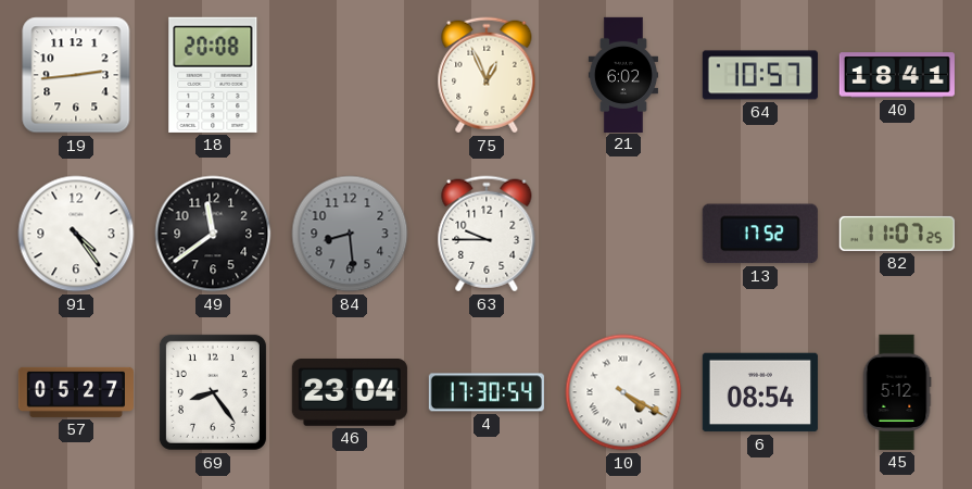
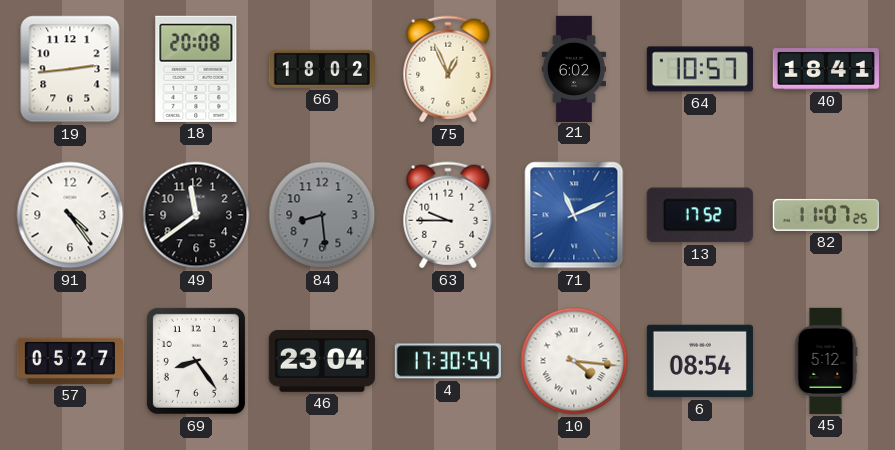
66: none -> 18:02
71: none -> 11:11
10: 4:20 -> 4:16
